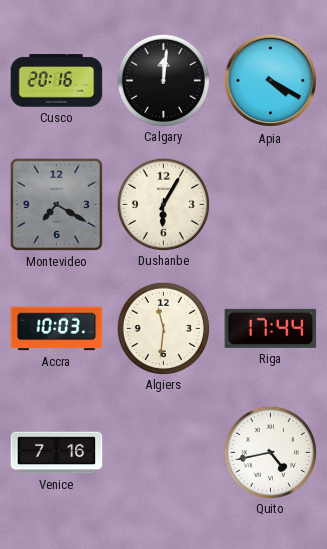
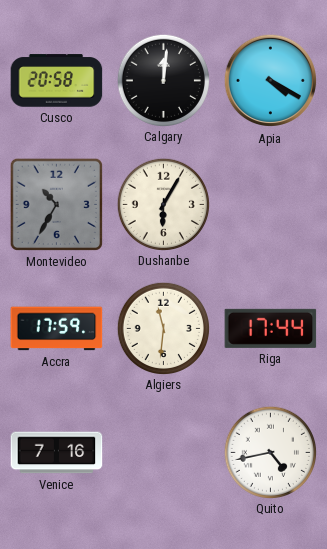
Cusco: 20:16 -> 20:58
Montevideo: 7:20 -> 10:35
Accra: 10:03 -> 17:59
